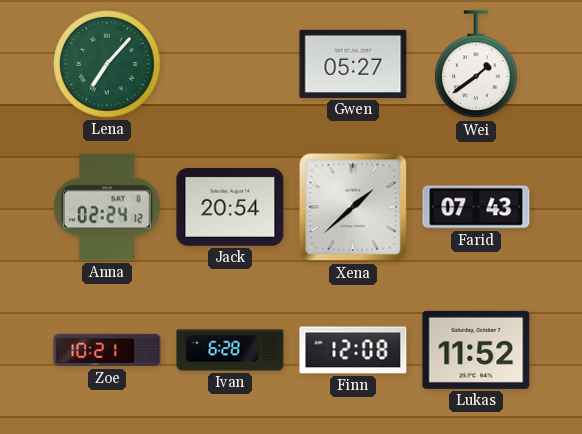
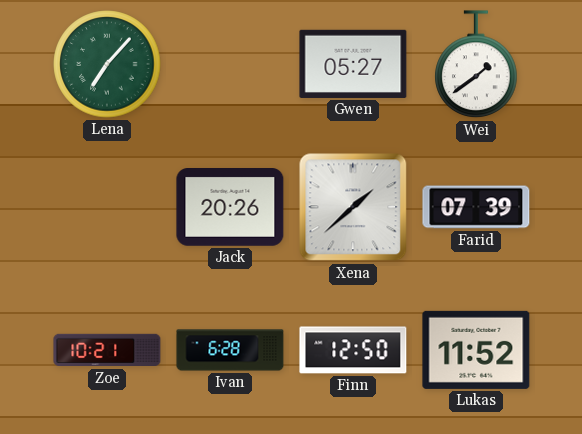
Anna: 02:24 -> none
Jack: 20:54 -> 20:26
Farid: 07:43 -> 07:39
Finn: 12:08 -> 12:50
